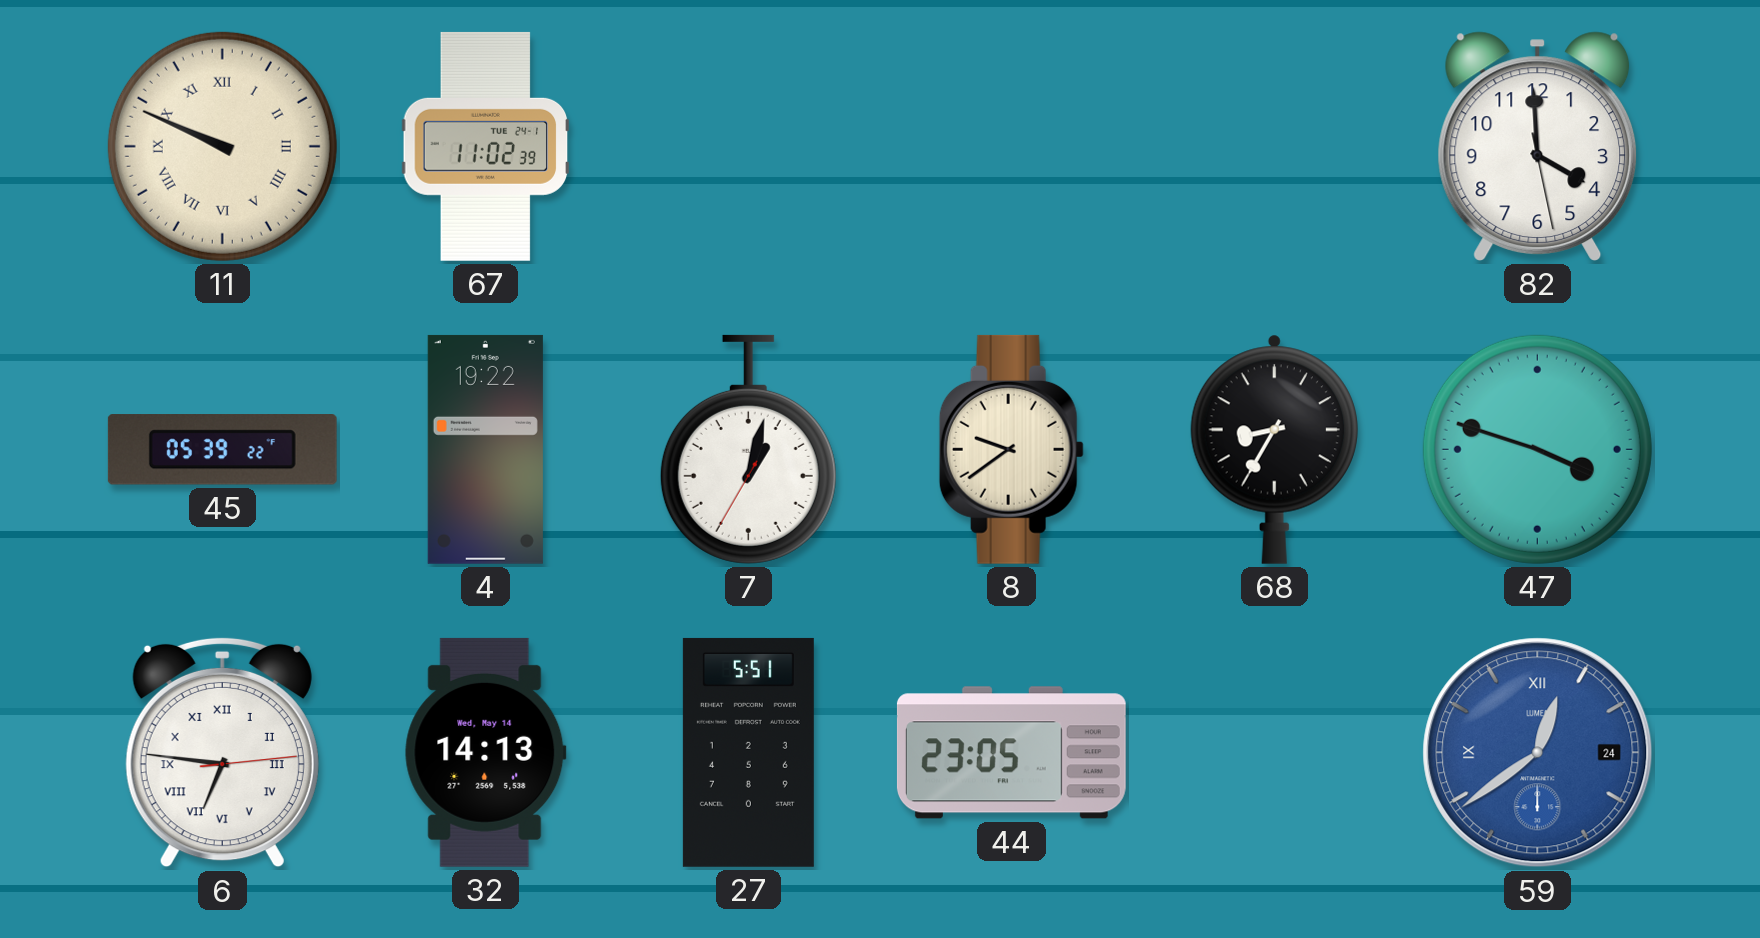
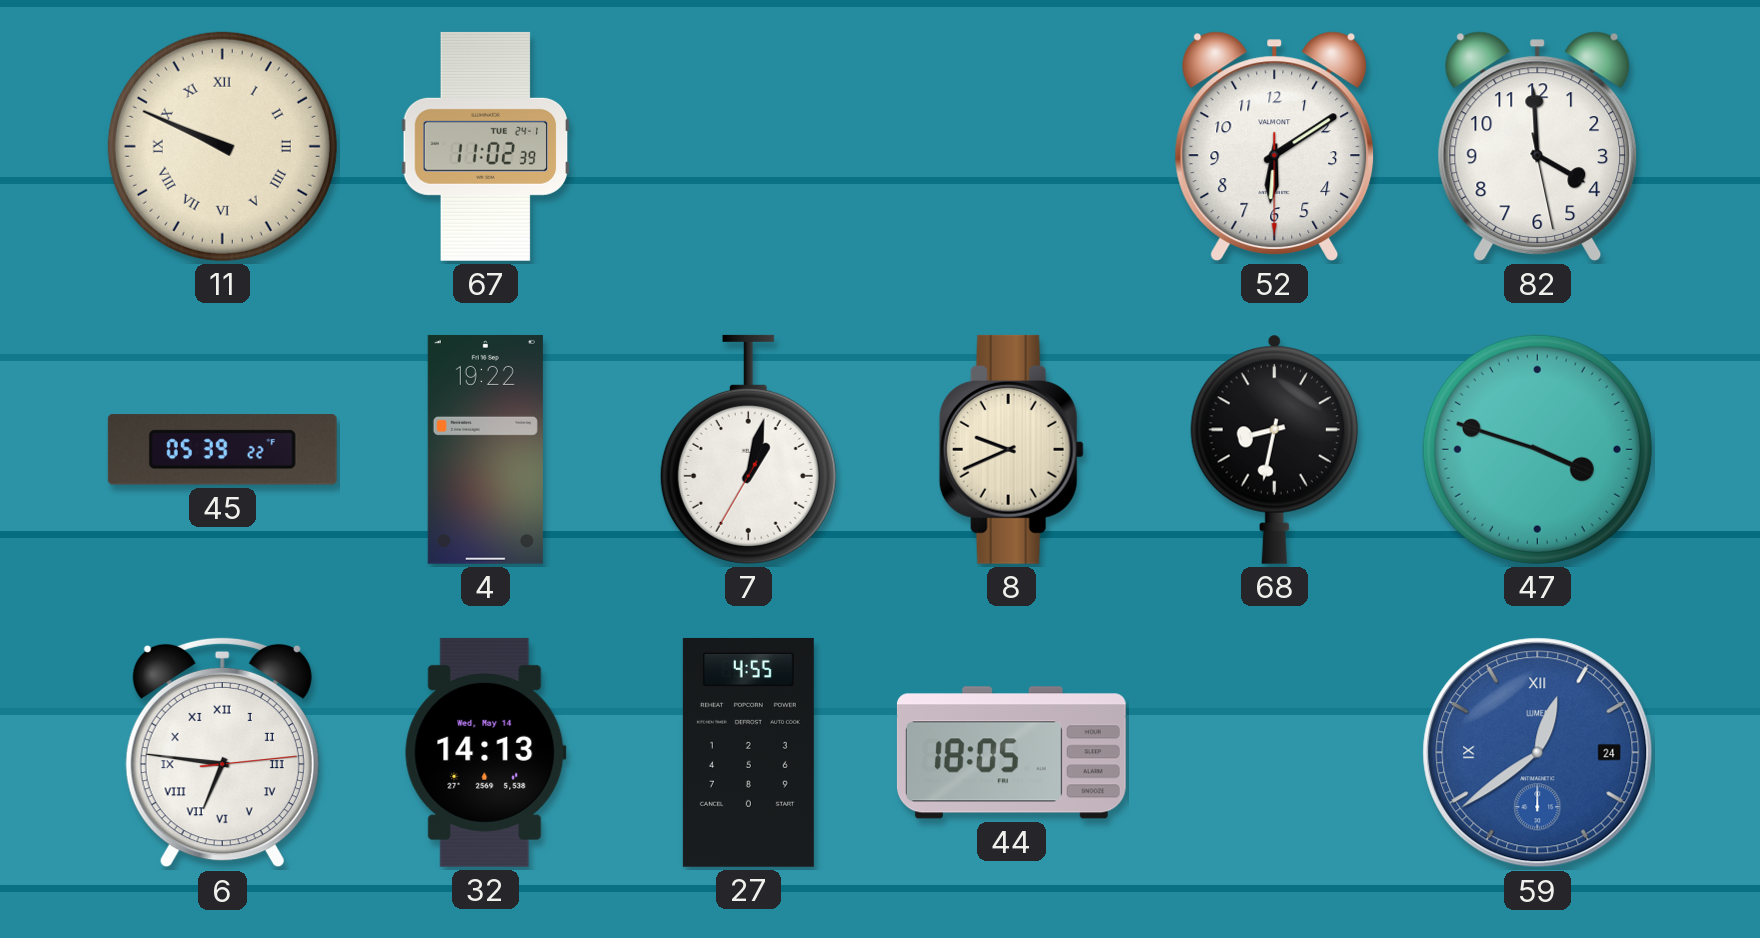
52: none -> 6:09
8: 9:39 -> 9:41
68: 8:35 -> 8:32
27: 5:51 -> 4:55
44: 23:05 -> 18:05
